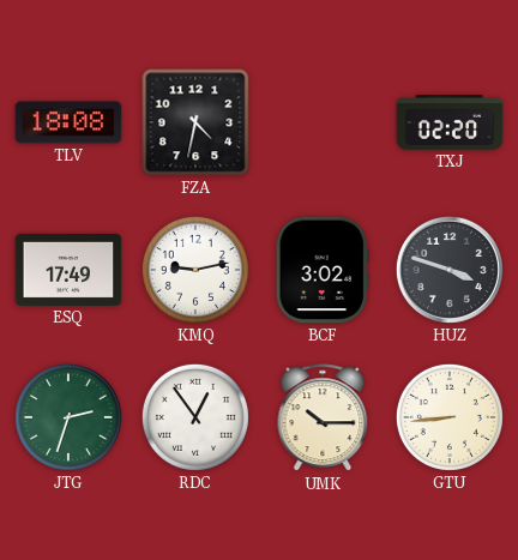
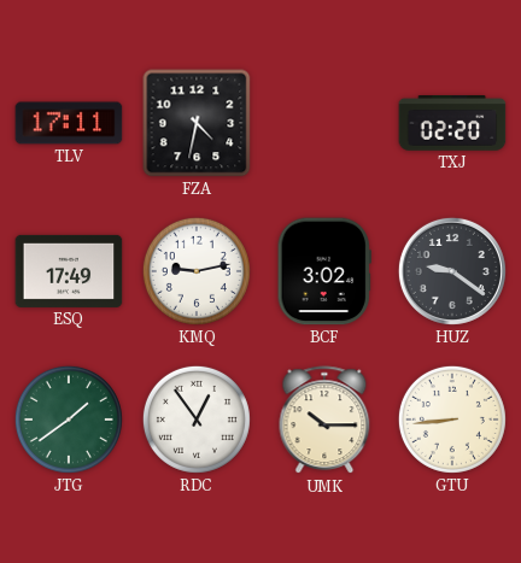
TLV: 18:08 -> 17:11
HUZ: 3:48 -> 9:21
JTG: 2:33 -> 1:39
